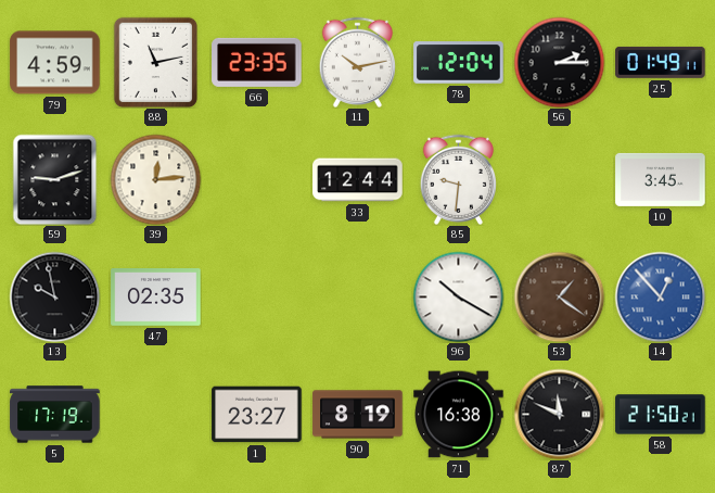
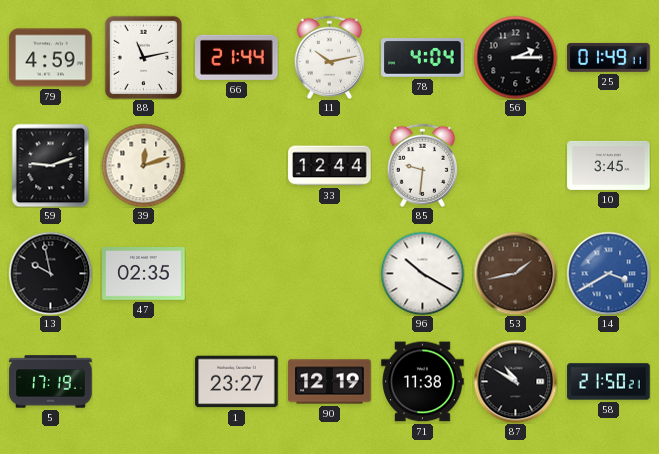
66: 23:35 -> 21:44
78: 12:04 -> 4:04
39: 12:14 -> 12:12
53: 1:21 -> 1:43
14: 12:53 -> 3:40
90: 8:19 -> 12:19
71: 16:38 -> 11:38
87: 11:49 -> 10:50
